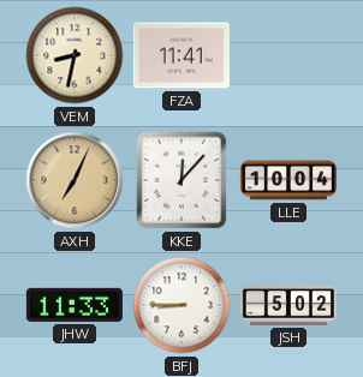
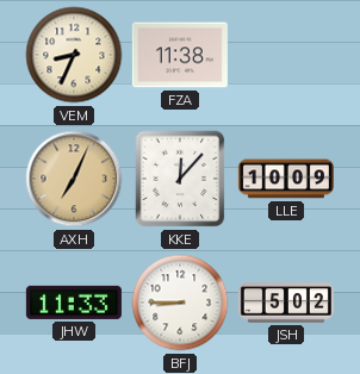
VEM: 8:32 -> 8:34
FZA: 11:41 -> 11:38
LLE: 10:04 -> 10:09
